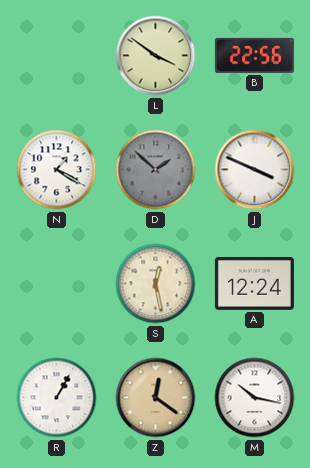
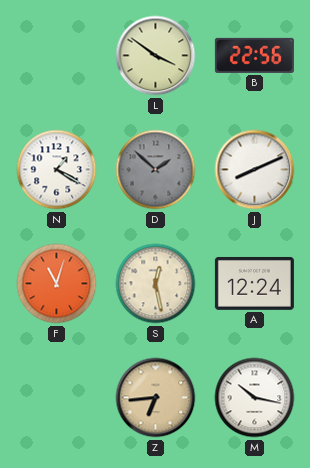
J: 3:49 -> 8:11
F: none -> 11:03
R: 1:05 -> none
Z: 12:21 -> 6:44
